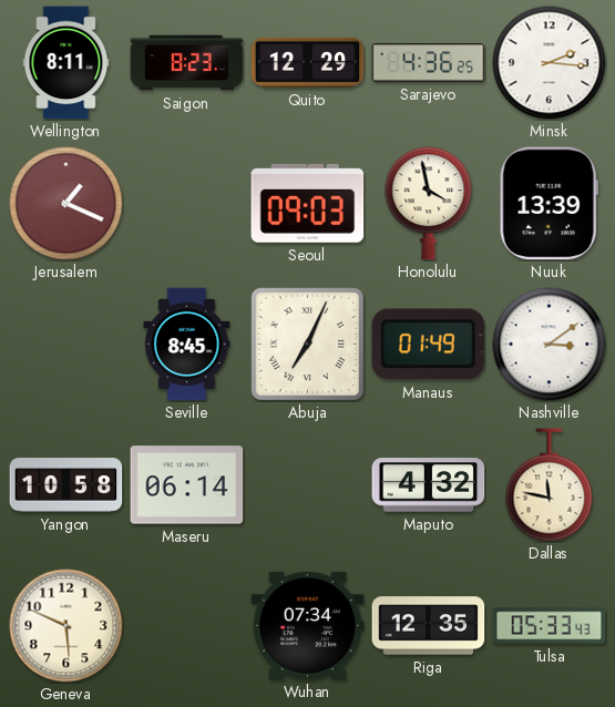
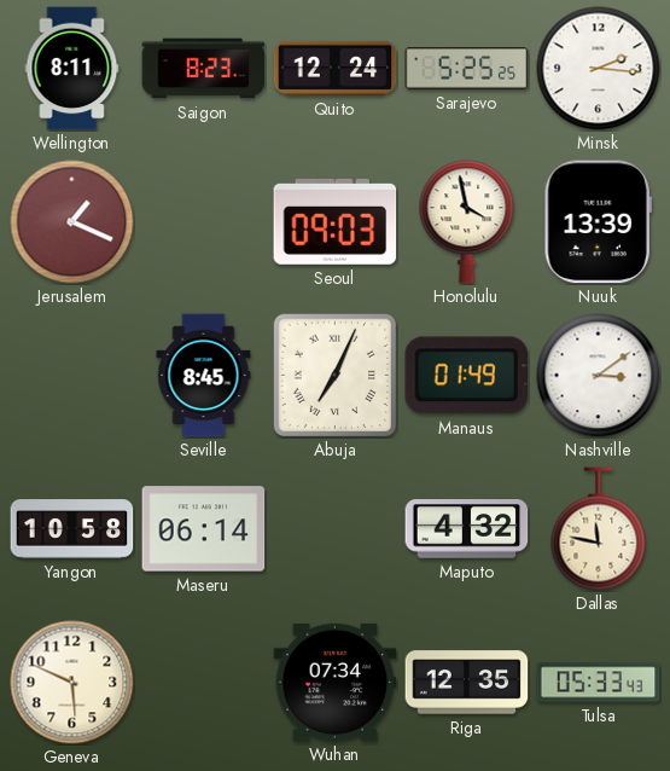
Quito: 12:29 -> 12:24
Sarajevo: 4:36 -> 5:25
